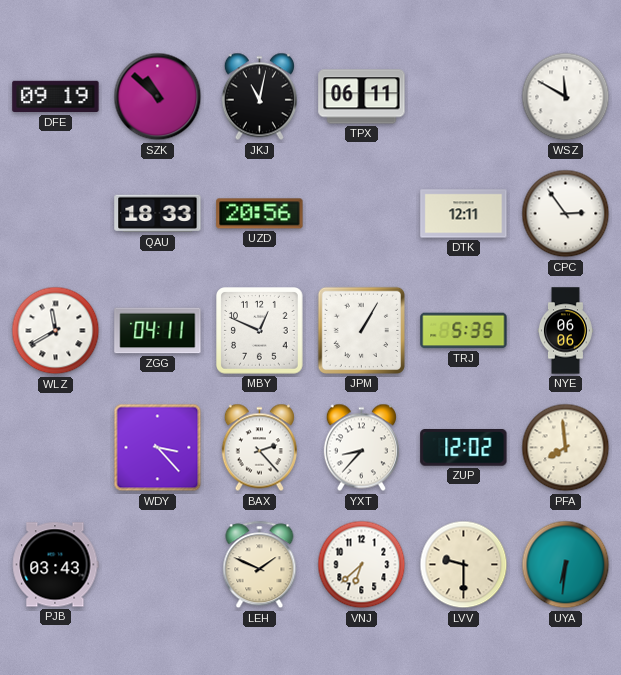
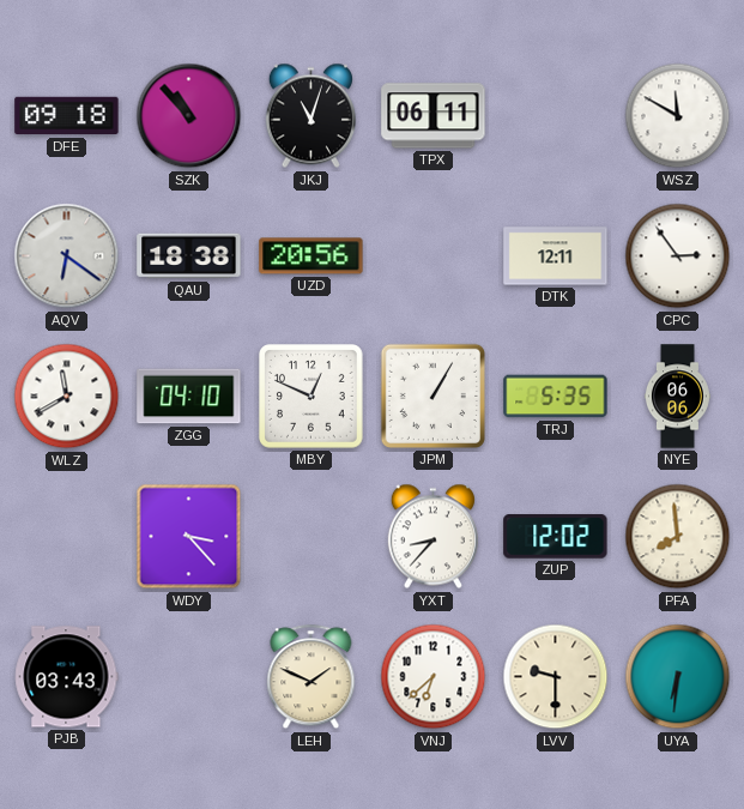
DFE: 09:19 -> 09:18
SZK: 10:52 -> 10:53
JKJ: 11:02 -> 11:03
AQV: none -> 6:21
QAU: 18:33 -> 18:38
ZGG: 04:11 -> 04:10
BAX: 2:23 -> none
